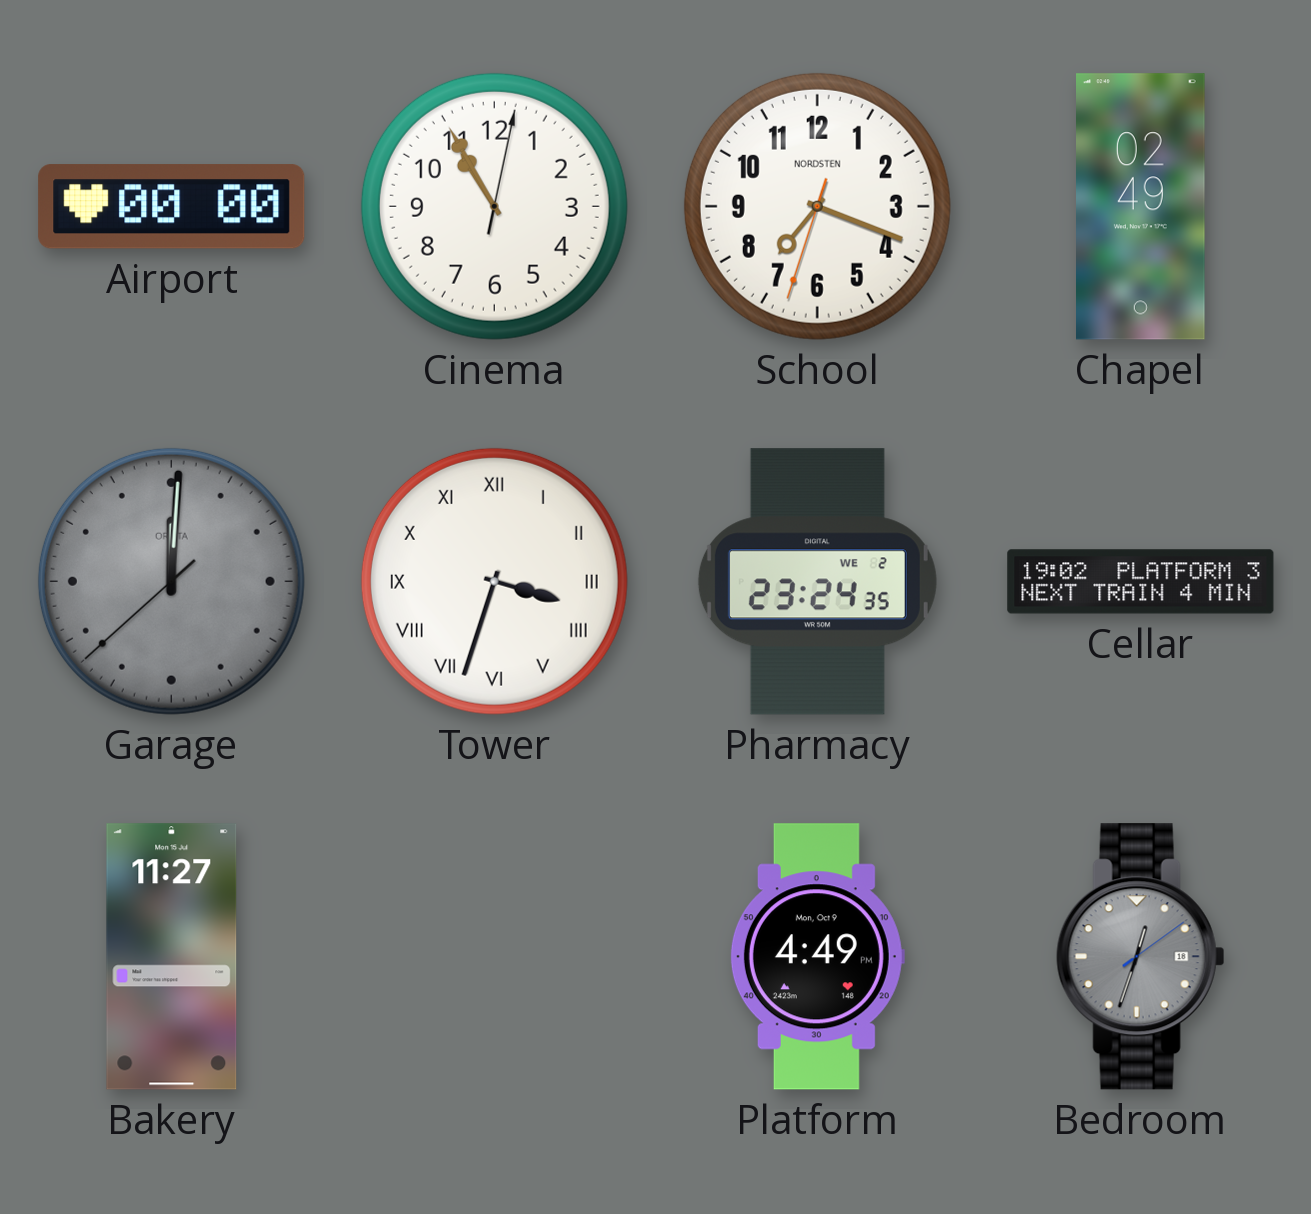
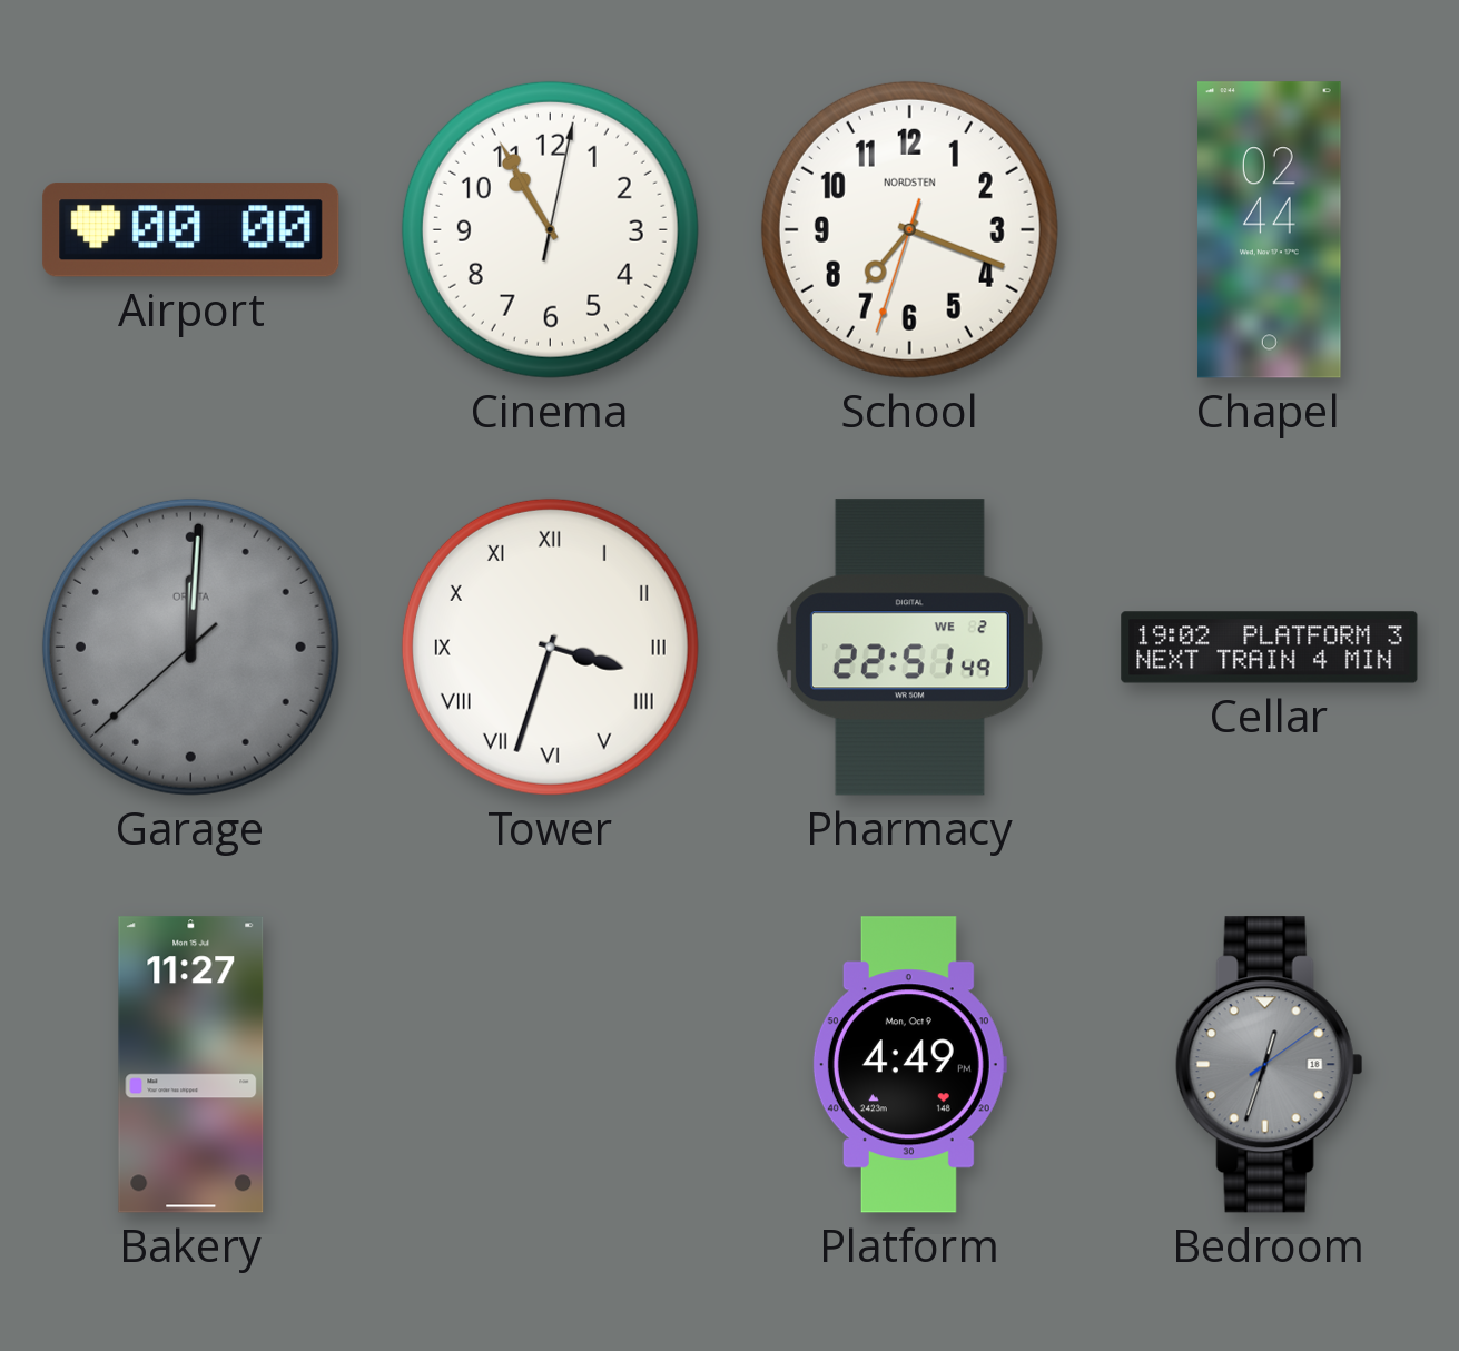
Chapel: 02:49 -> 02:44
Pharmacy: 23:24 -> 22:51
